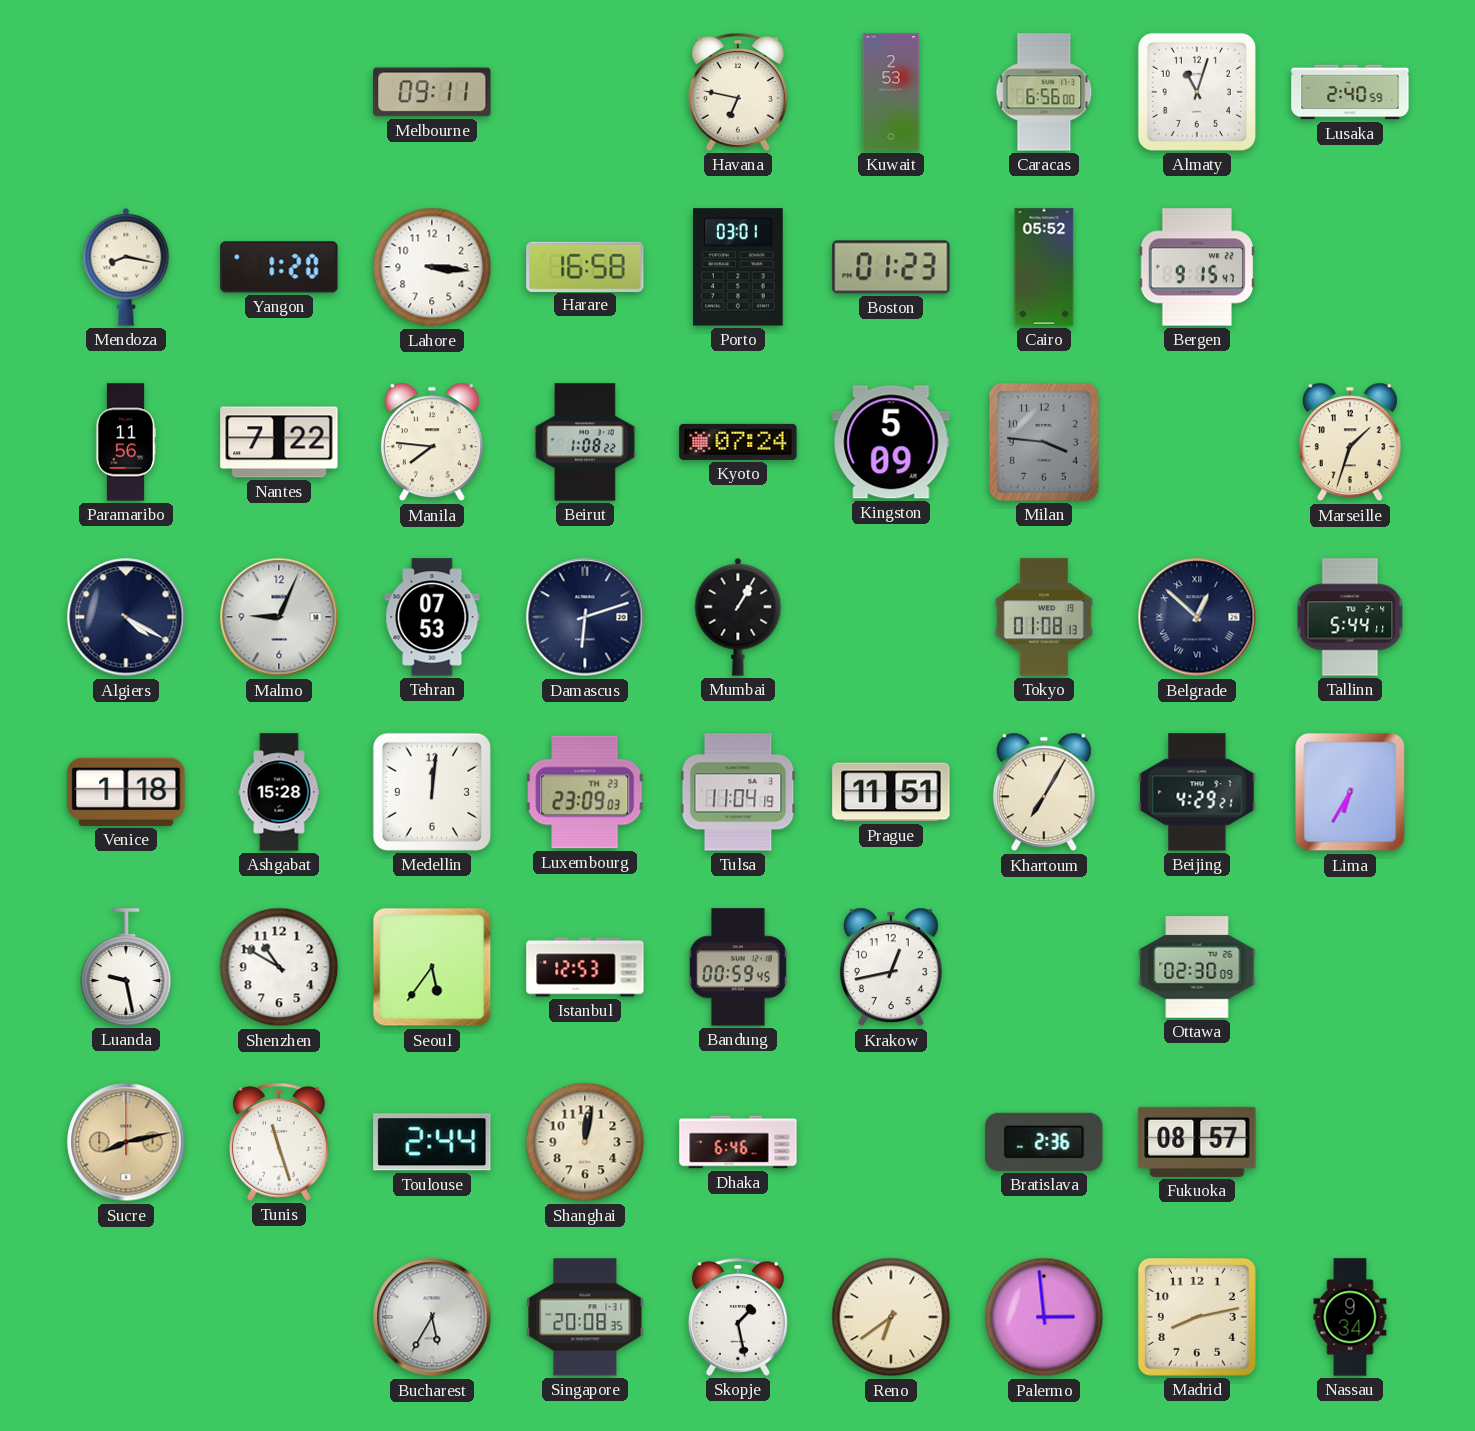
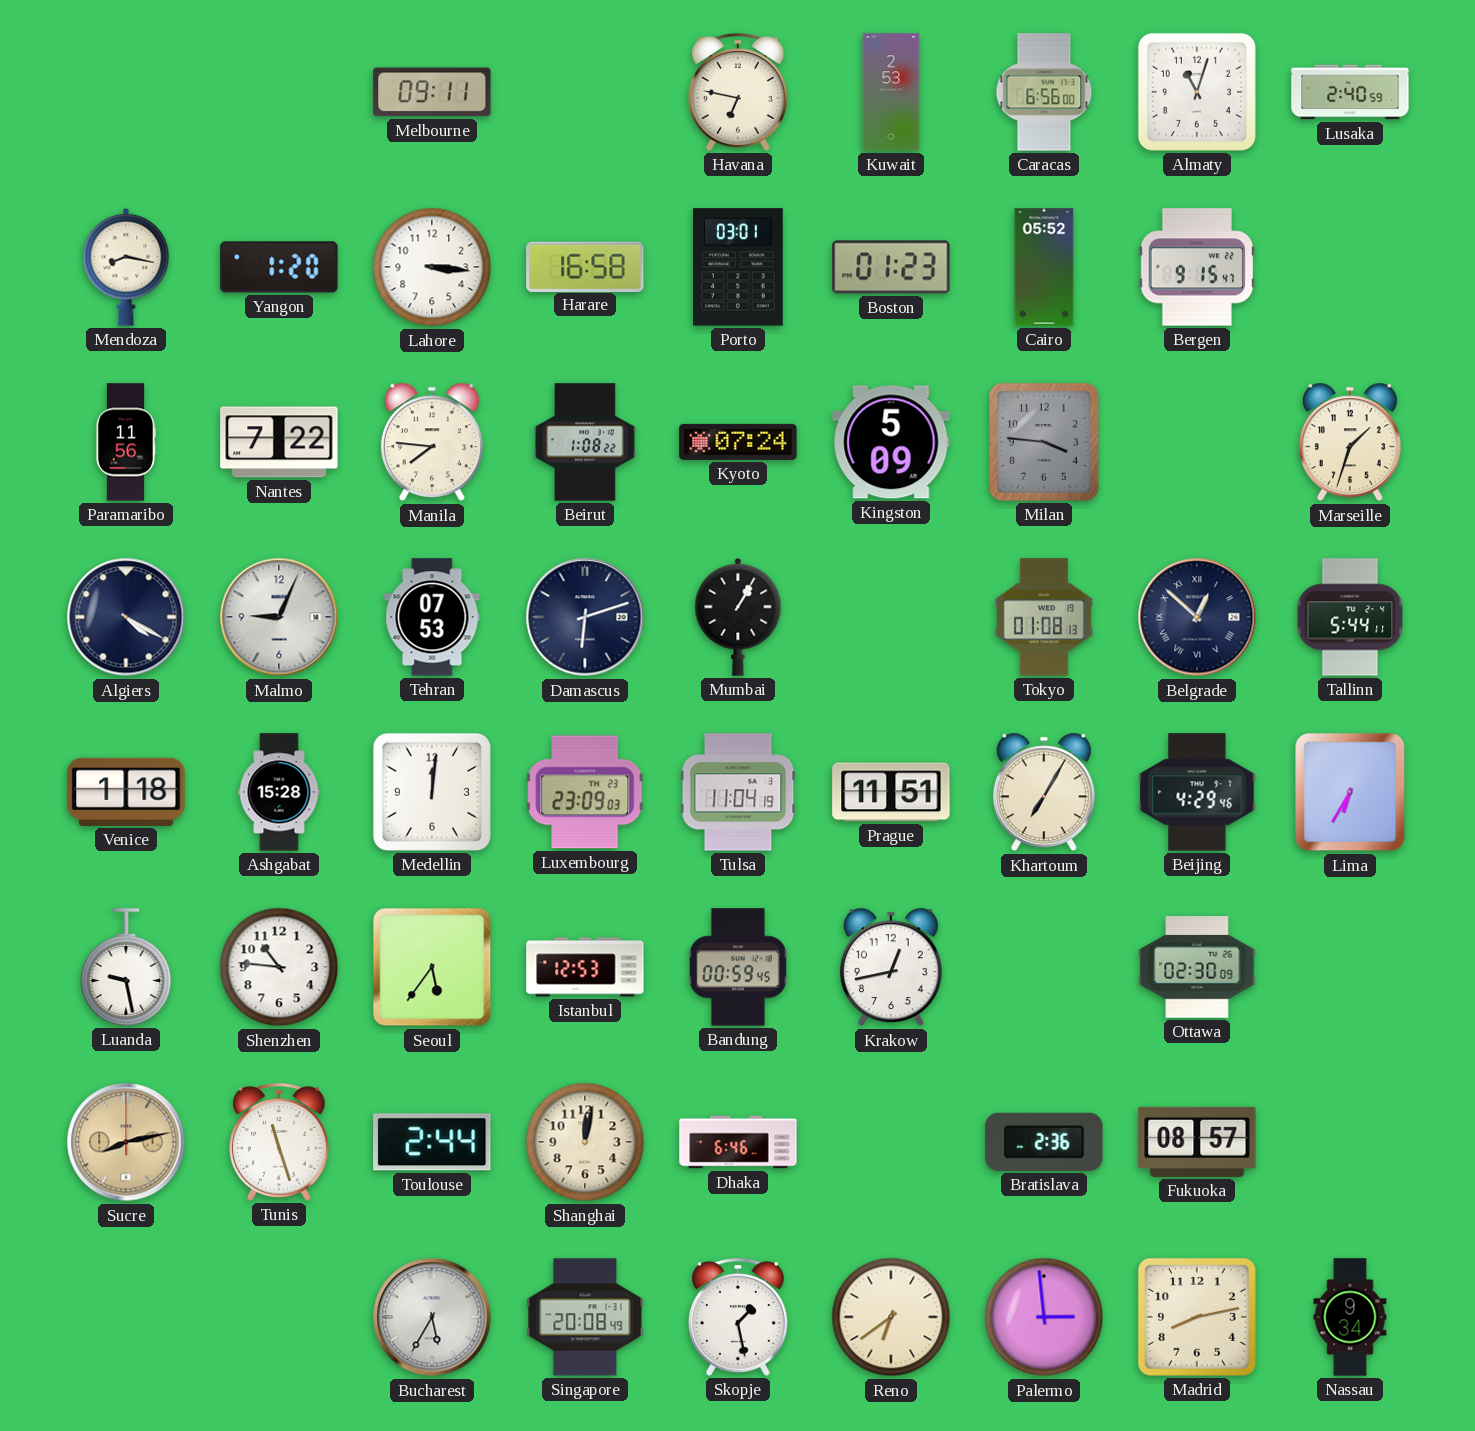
Beijing: 4:29:21 -> 4:29:46
Shenzhen: 10:50 -> 10:46
Singapore: 20:08:35 -> 20:08:49
